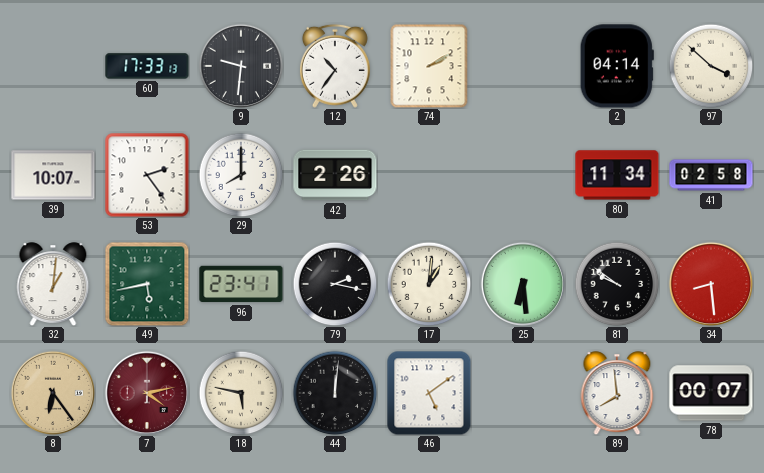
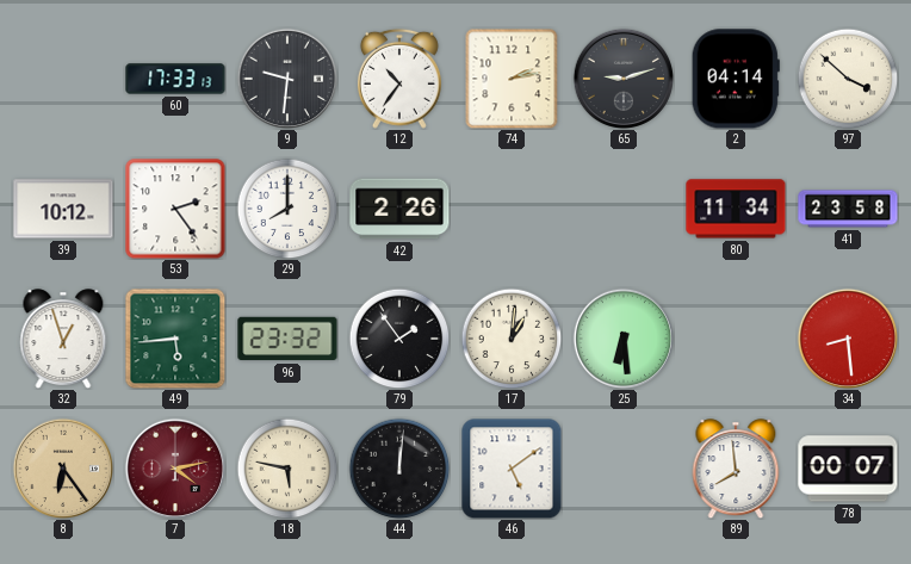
74: 2:10 -> 2:13
65: none -> 9:12
39: 10:07 -> 10:12
41: 02:58 -> 23:58
32: 1:01 -> 12:57
49: 5:43 -> 5:44
96: 23:41 -> 23:32
79: 2:17 -> 1:54
81: 9:51 -> none
